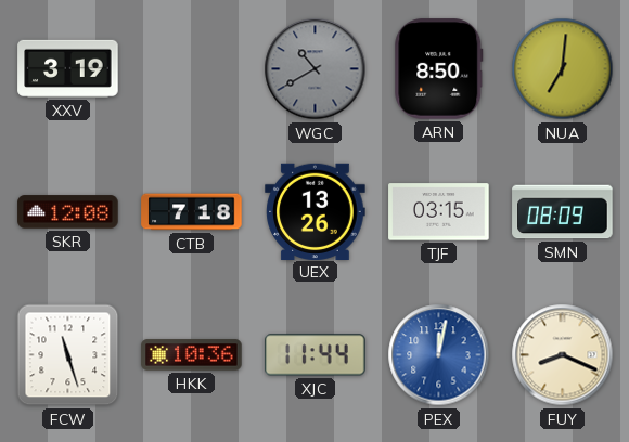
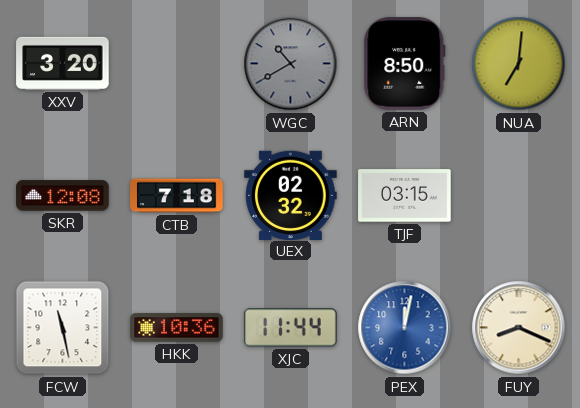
XXV: 3:19 -> 3:20
UEX: 13:26 -> 02:32
SMN: 08:09 -> none
FCW: 11:27 -> 11:28
